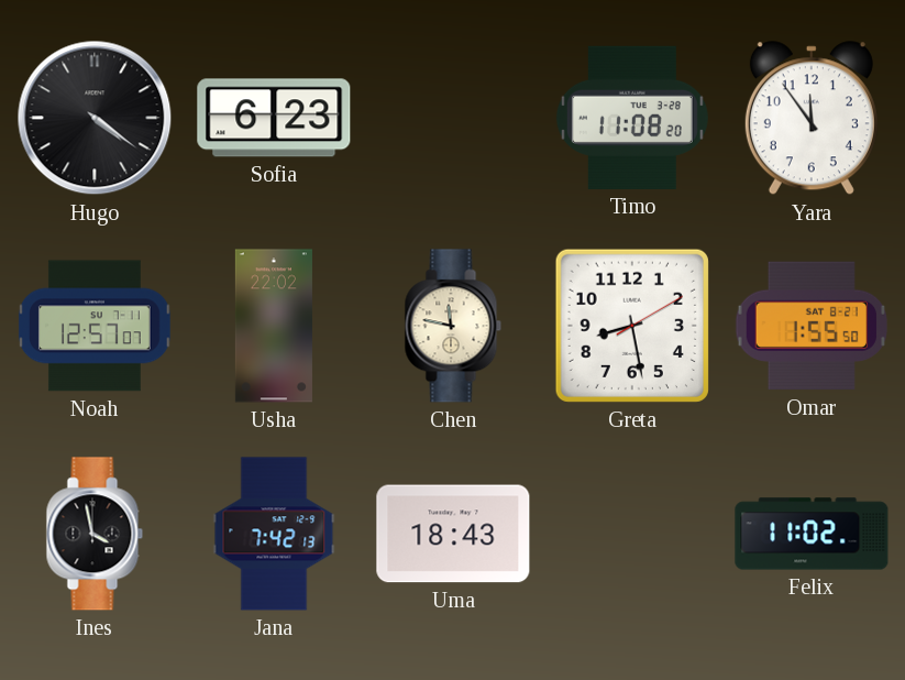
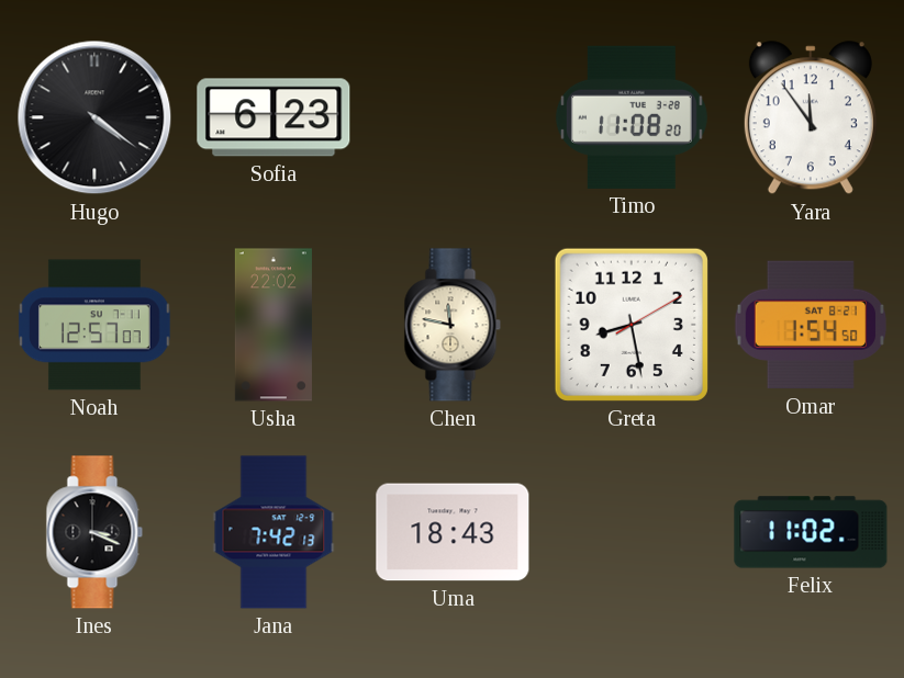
Omar: 1:55 -> 1:54
Ines: 3:58 -> 3:19
